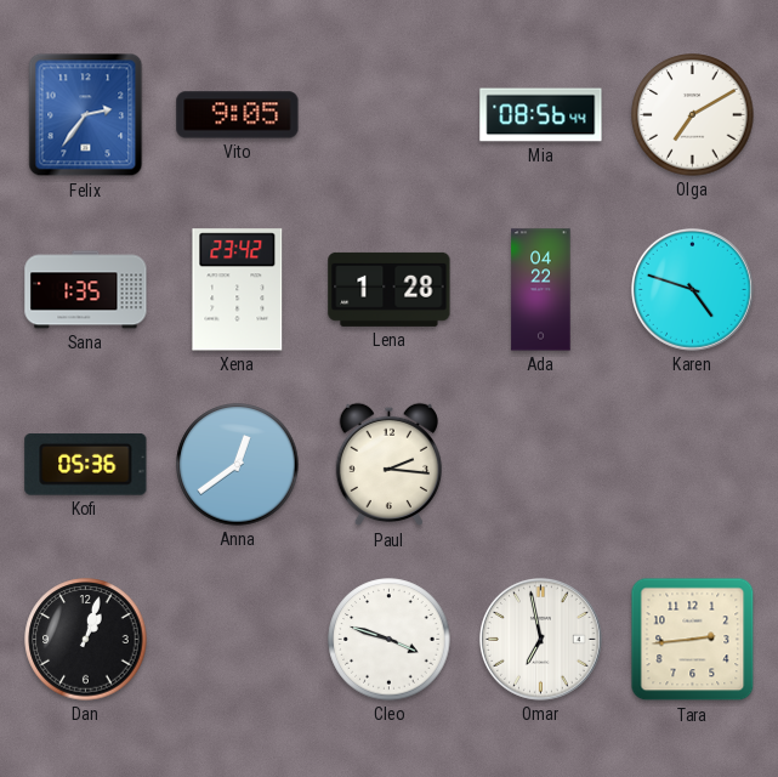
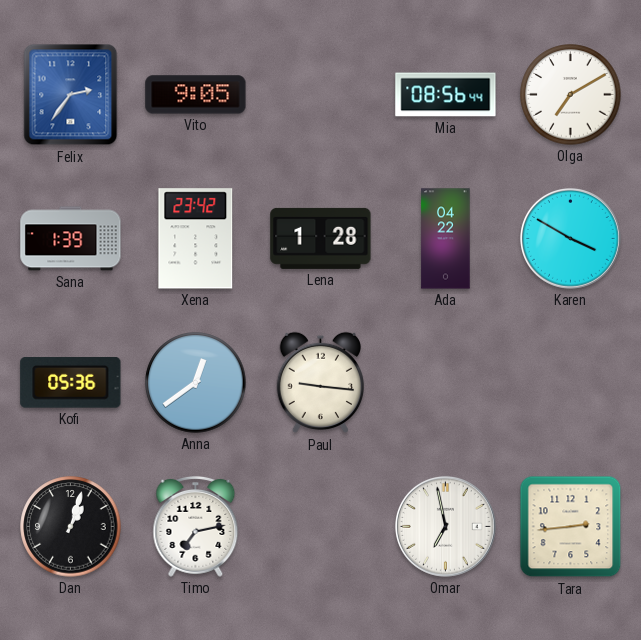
Sana: 1:35 -> 1:39
Karen: 4:48 -> 3:50
Paul: 2:16 -> 9:16
Timo: none -> 7:13
Cleo: 3:48 -> none
